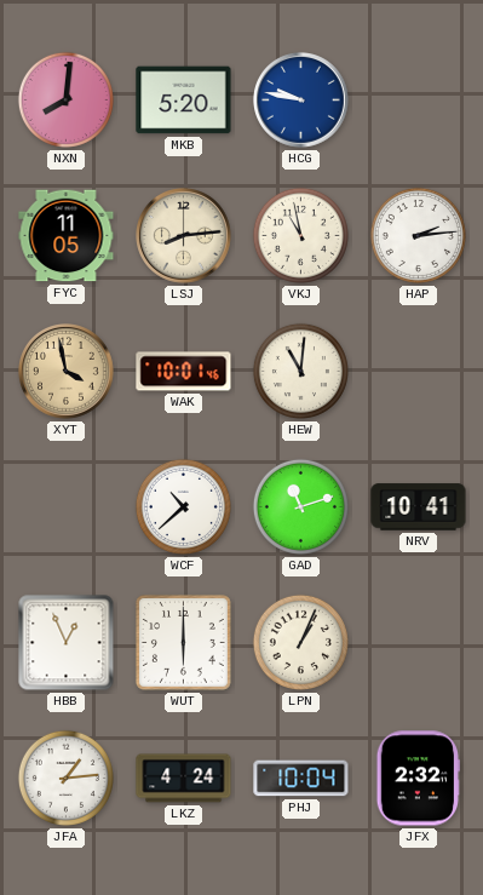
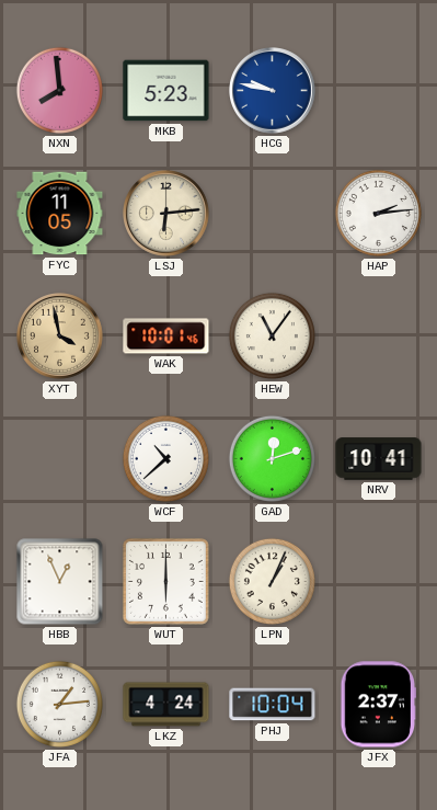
NXN: 8:01 -> 7:59
MKB: 5:20 -> 5:23
LSJ: 8:14 -> 6:14
VKJ: 10:58 -> none
HEW: 11:01 -> 11:06
GAD: 11:12 -> 12:12
JFX: 2:32 -> 2:37
